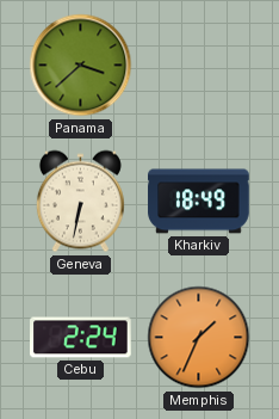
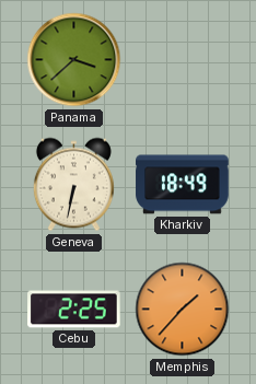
Cebu: 2:24 -> 2:25
Memphis: 1:34 -> 1:37
